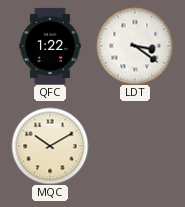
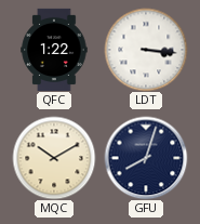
LDT: 3:21 -> 3:16
GFU: none -> 8:03
